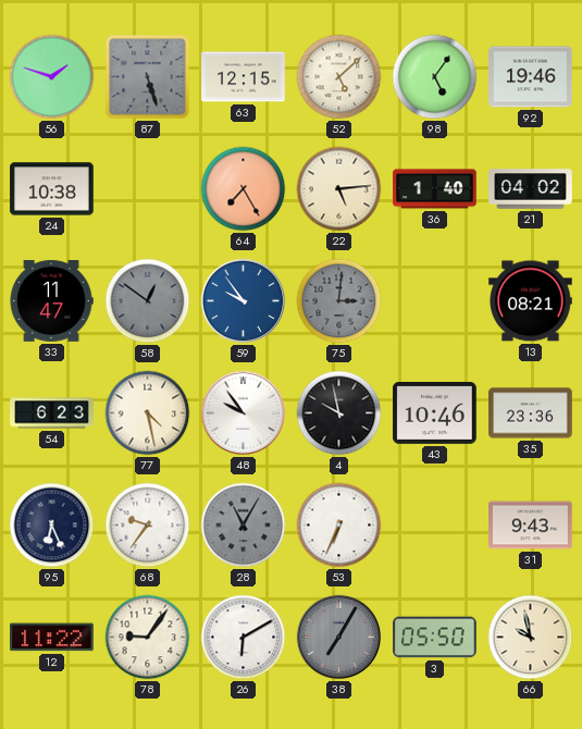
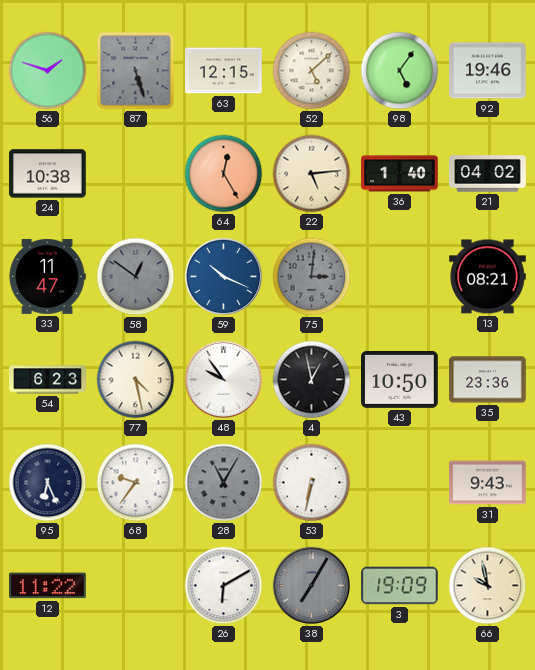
64: 7:25 -> 12:25
59: 9:54 -> 10:19
4: 9:58 -> 12:58
43: 10:46 -> 10:50
53: 6:34 -> 6:32
78: 9:06 -> none
3: 05:50 -> 19:09
